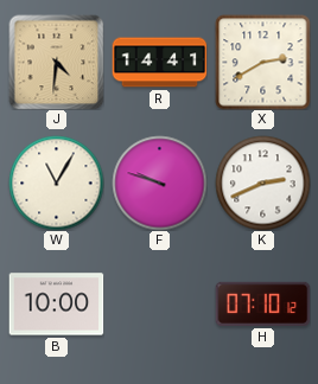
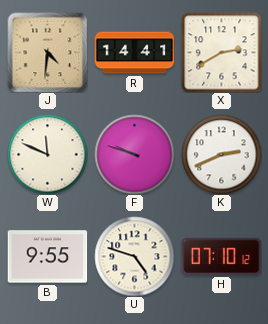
W: 11:05 -> 11:49
B: 10:00 -> 9:55
U: none -> 4:48
